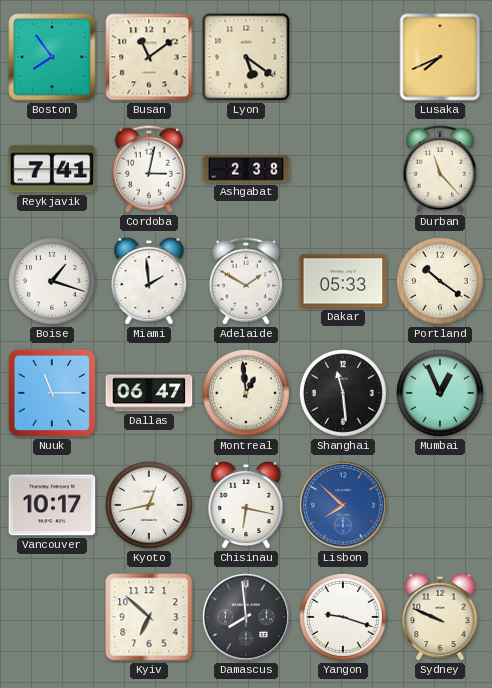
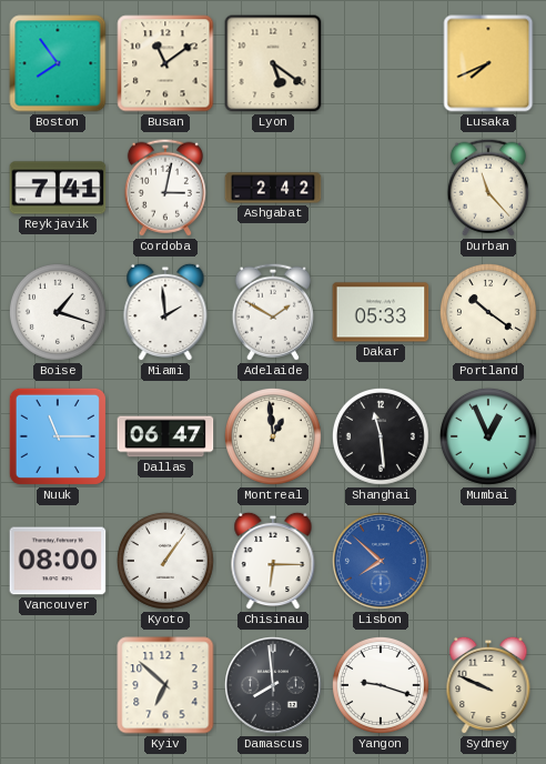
Ashgabat: 2:38 -> 2:42
Vancouver: 10:17 -> 08:00
Kyoto: 12:43 -> 1:06
Chisinau: 6:17 -> 6:15
